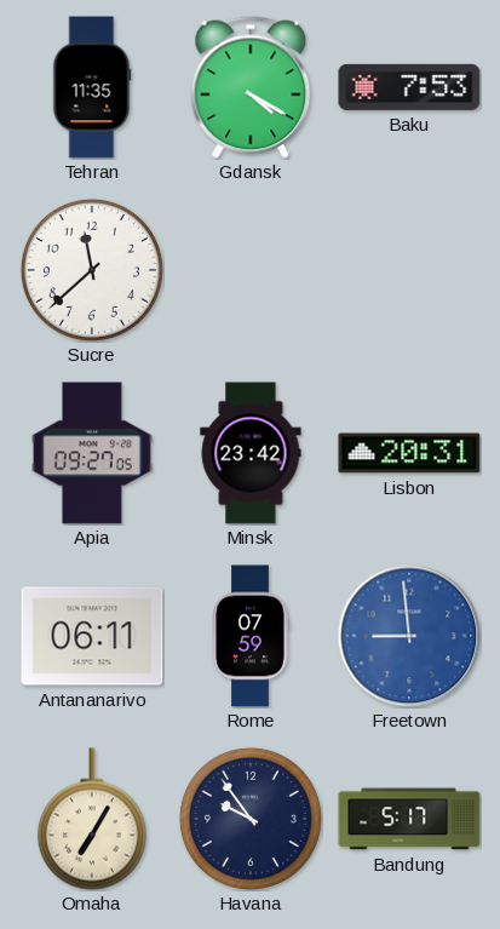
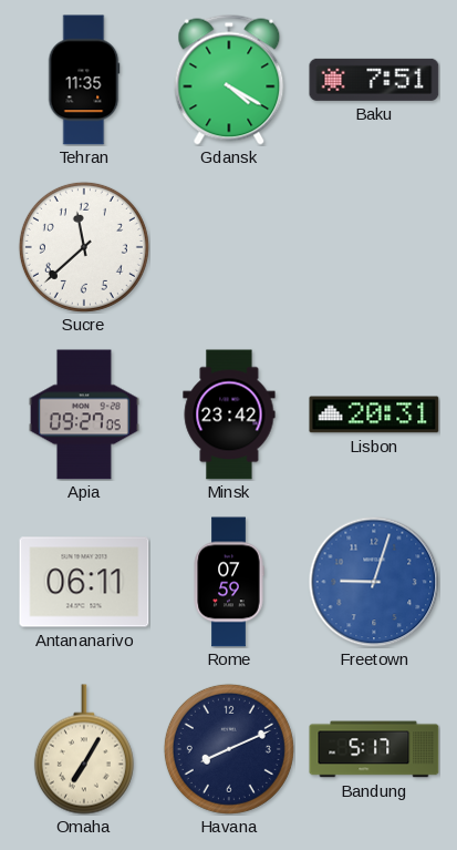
Baku: 7:53 -> 7:51
Freetown: 8:59 -> 9:03
Havana: 9:54 -> 8:11
